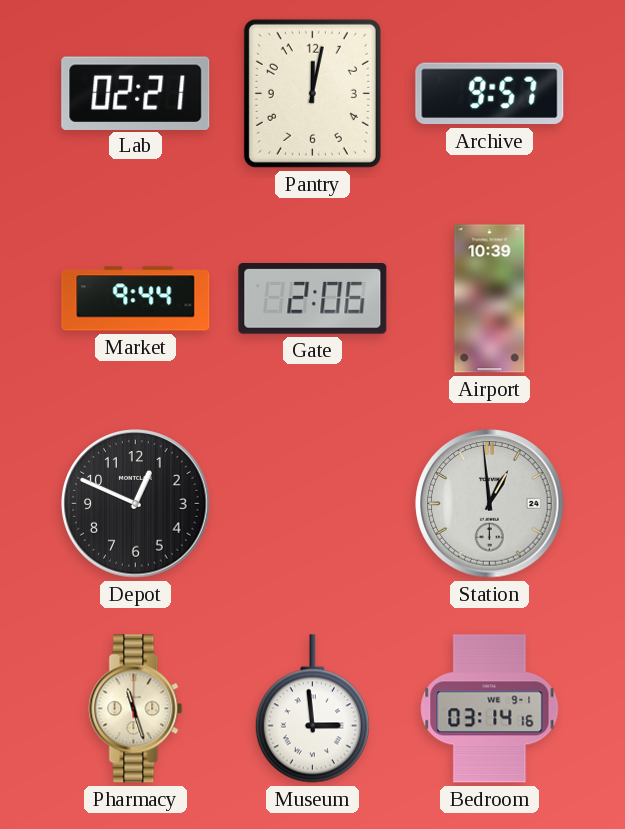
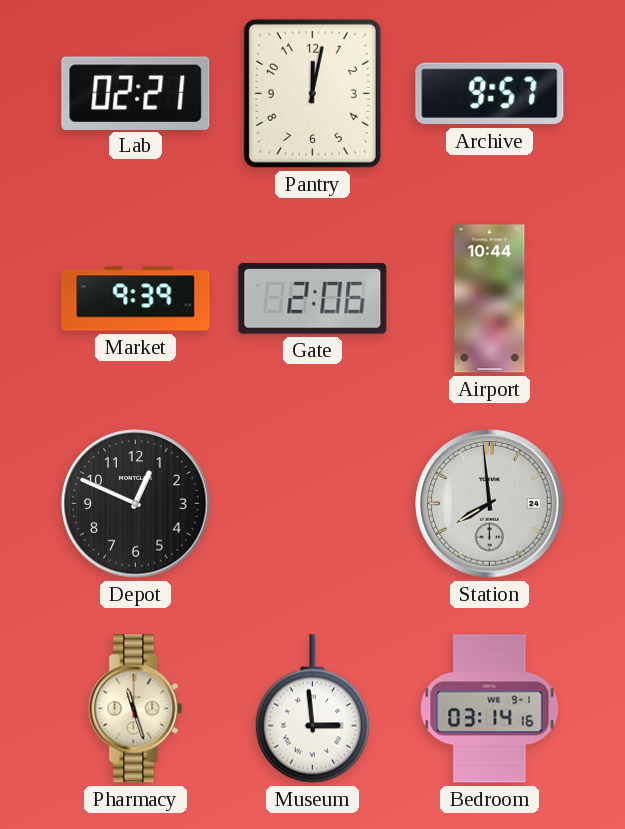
Market: 9:44 -> 9:39
Airport: 10:39 -> 10:44
Station: 12:59 -> 7:59
